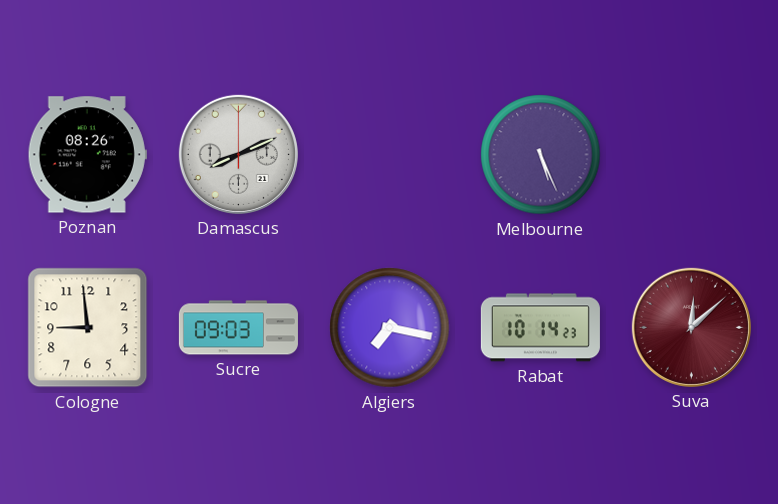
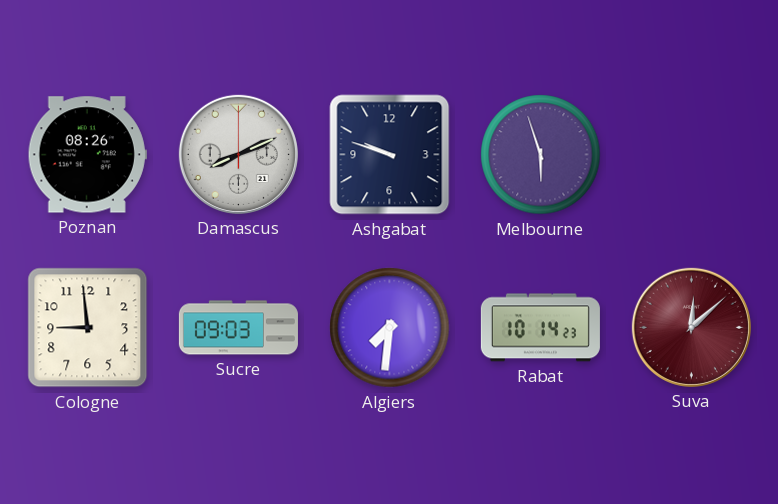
Ashgabat: none -> 9:48
Melbourne: 5:26 -> 5:57
Algiers: 7:17 -> 7:31
